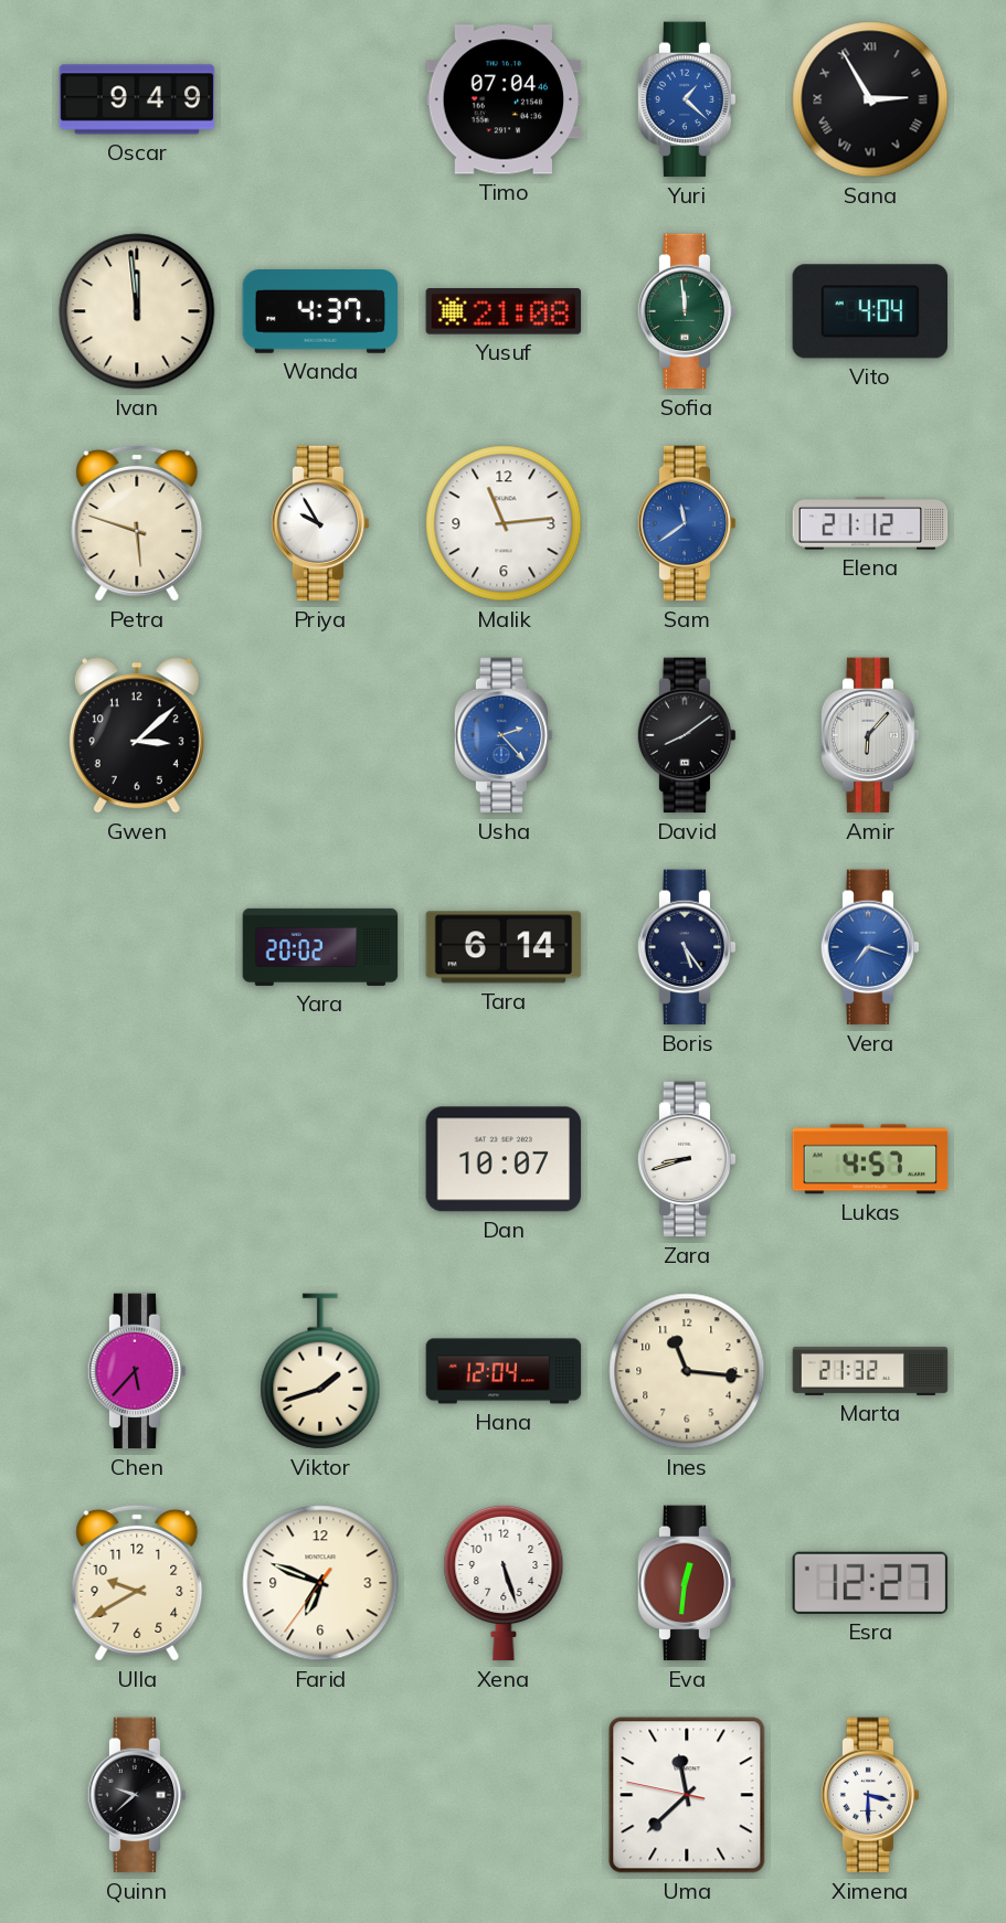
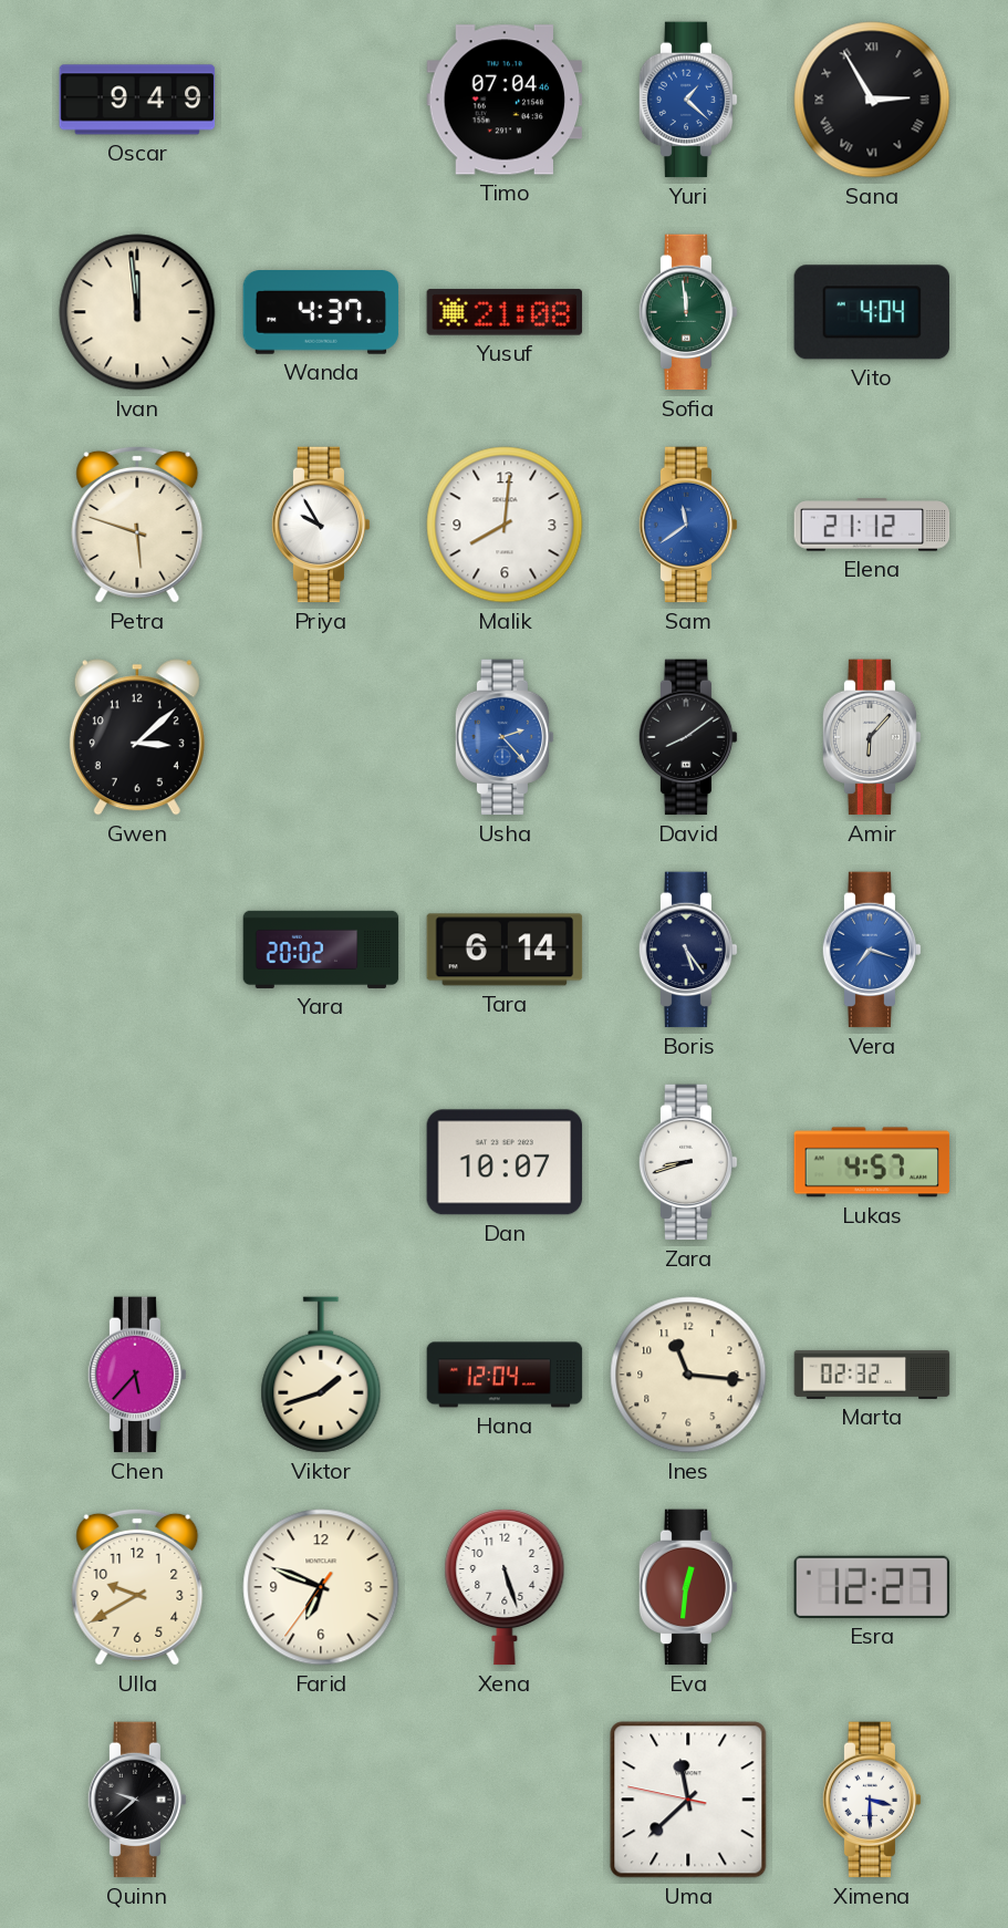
Malik: 11:14 -> 8:01
Marta: 21:32 -> 02:32
